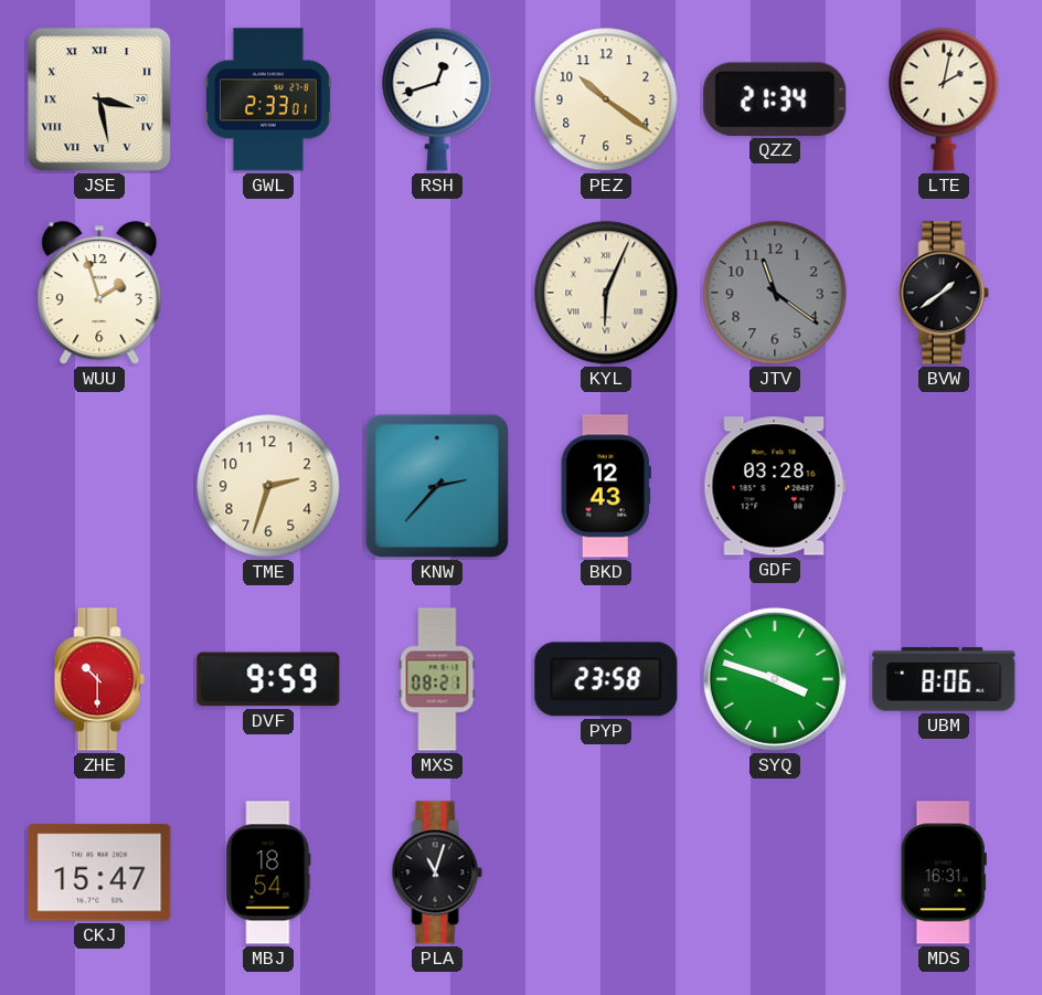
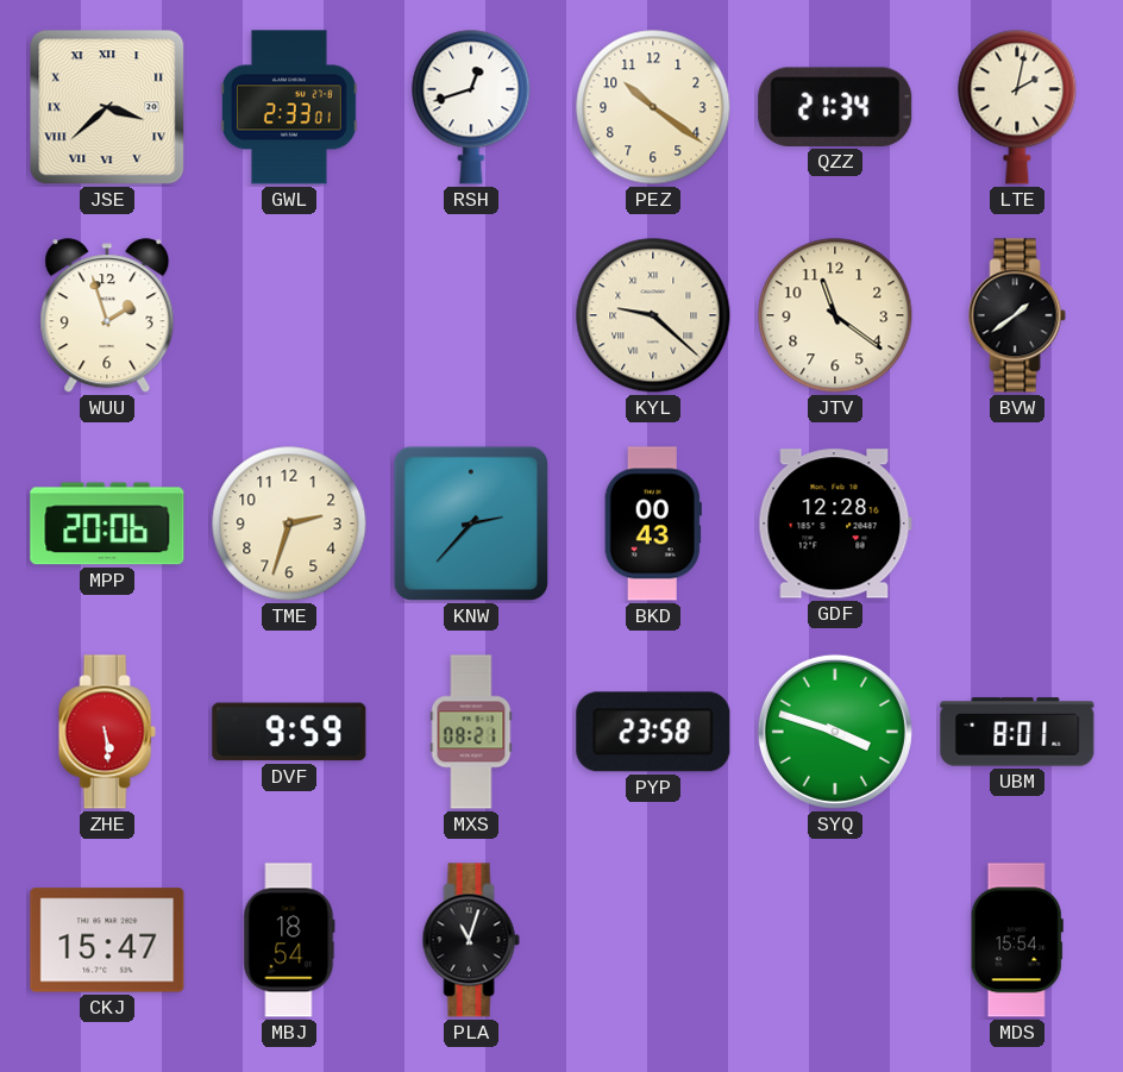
JSE: 3:28 -> 3:38
KYL: 6:04 -> 9:22
JTV dial: grey -> cream
MPP: none -> 20:06
BKD: 12:43 -> 00:43
GDF: 03:28 -> 12:28
ZHE: 10:30 -> 5:29
UBM: 8:06 -> 8:01
MDS: 16:31 -> 15:54
